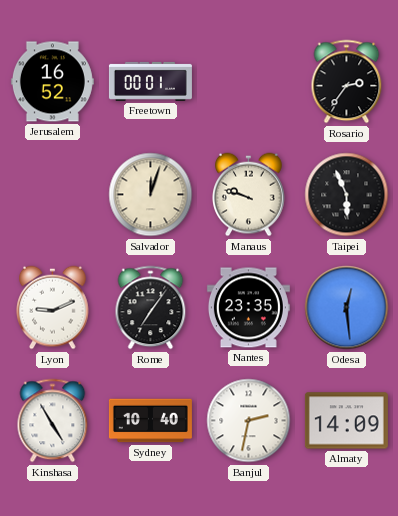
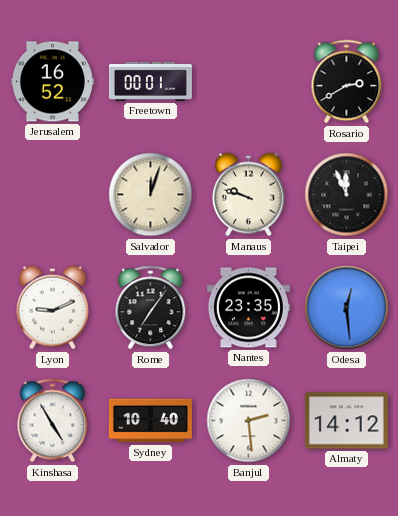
Rosario: 2:36 -> 2:40
Taipei: 5:56 -> 11:56
Banjul: 2:32 -> 2:29
Almaty: 14:09 -> 14:12
